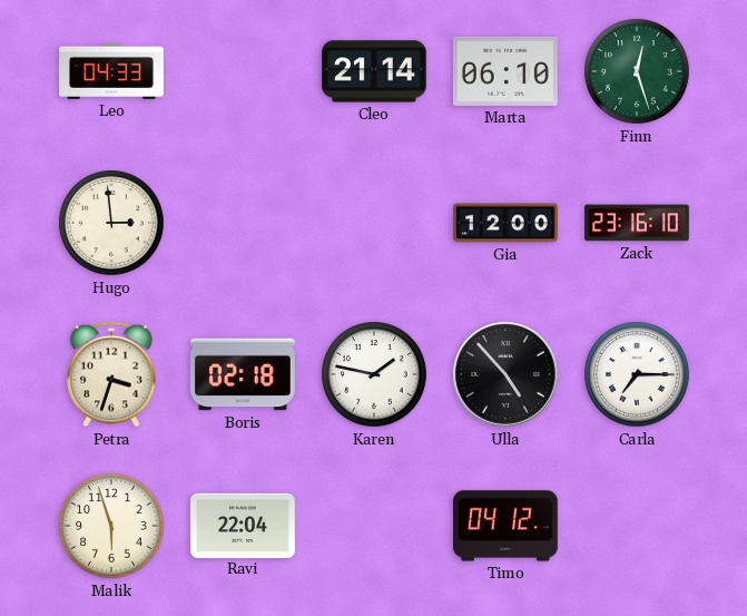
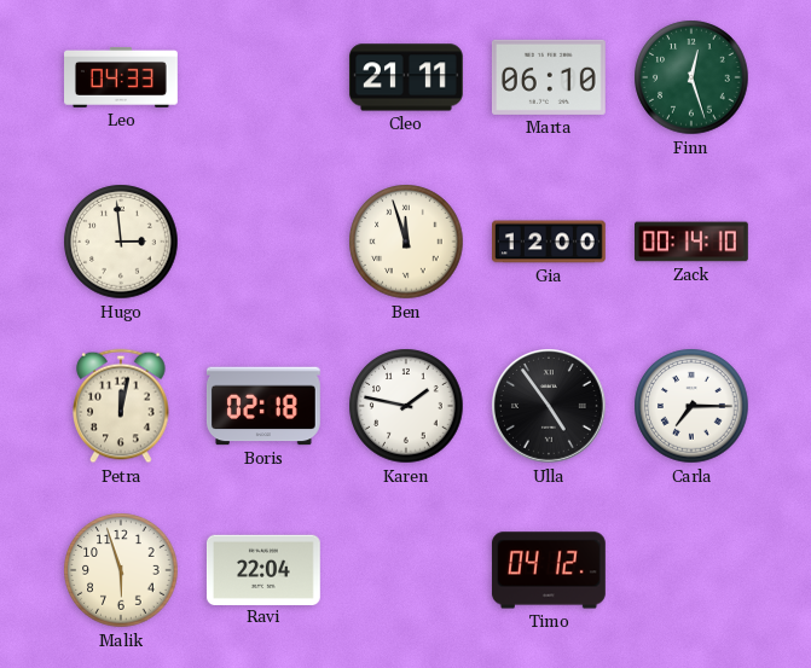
Cleo: 21:14 -> 21:11
Ben: none -> 11:57
Zack: 23:16 -> 00:14
Petra: 3:33 -> 12:02
Ulla: 4:53 -> 4:54
